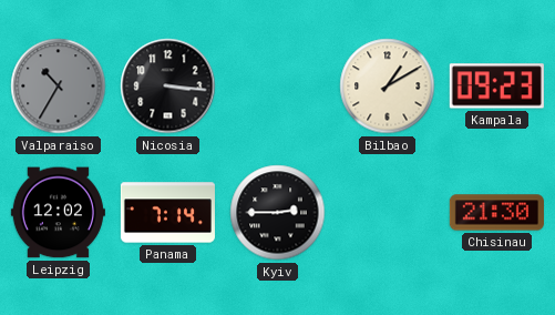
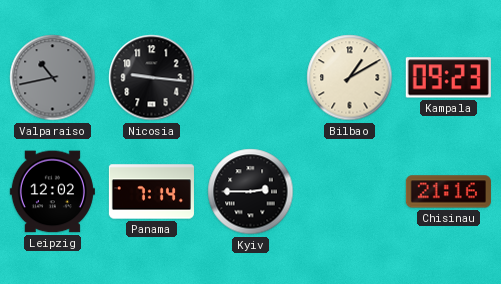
Valparaiso: 10:35 -> 10:43
Nicosia: 3:16 -> 9:16
Chisinau: 21:30 -> 21:16
